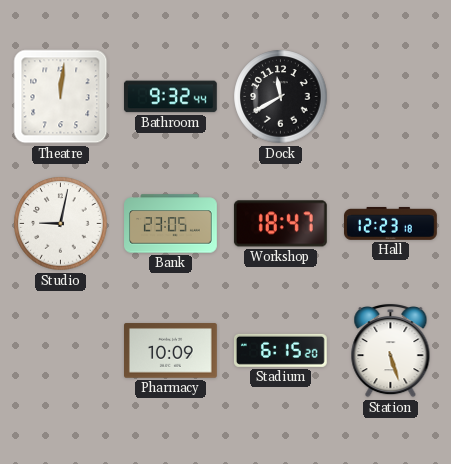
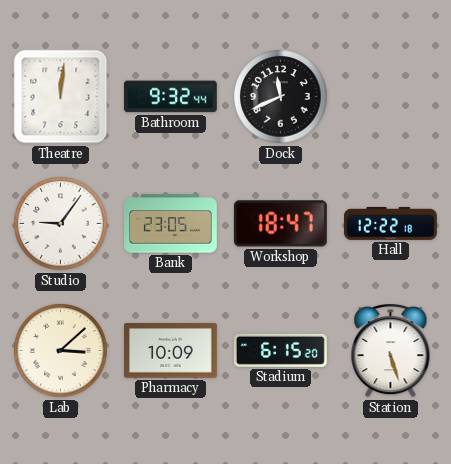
Dock: 11:40 -> 11:41
Studio: 9:02 -> 9:06
Hall: 12:23 -> 12:22
Lab: none -> 3:08
